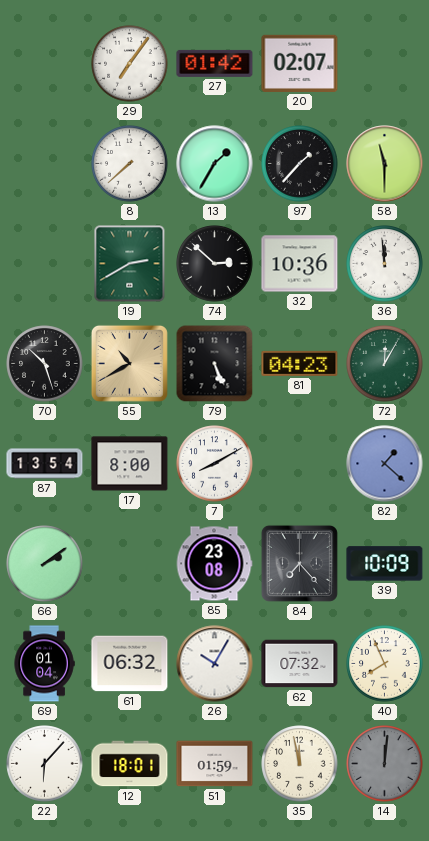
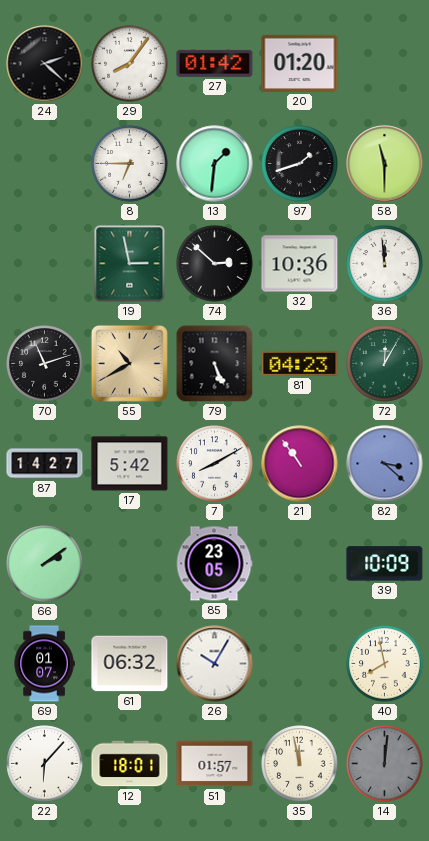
24: none -> 2:22
29: 7:06 -> 8:06
20: 02:07 -> 01:20
8: 7:38 -> 6:45
13: 1:35 -> 1:31
97: 1:37 -> 1:42
19: 2:40 -> 2:58
70: 10:27 -> 11:12
87: 13:54 -> 14:27
17: 8:00 -> 5:42
21: none -> 10:54
82: 1:22 -> 3:22
85: 23:08 -> 23:05
84: 7:23 -> none
69: 01:04 -> 01:07
62: 07:32 -> none
40: 7:56 -> 7:58
51: 01:59 -> 01:57
